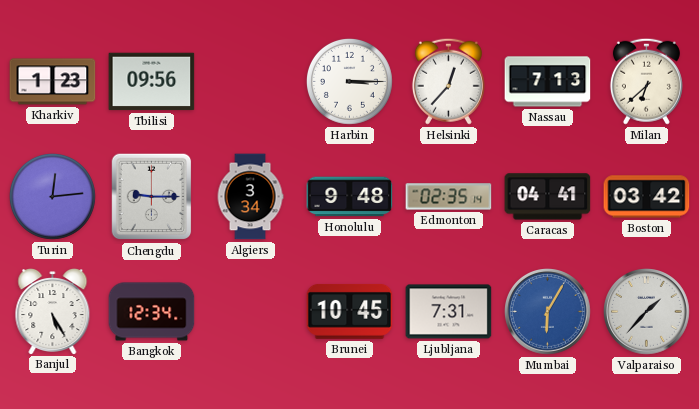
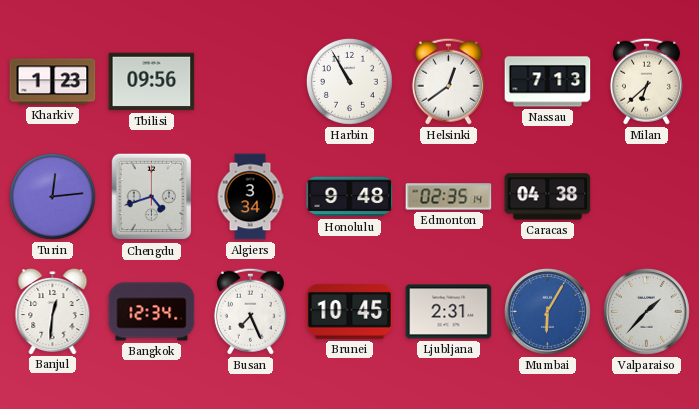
Harbin: 3:15 -> 10:55
Helsinki: 12:37 -> 12:39
Chengdu: 9:15 -> 4:42
Caracas: 04:41 -> 04:38
Boston: 03:42 -> none
Banjul: 5:25 -> 12:31
Busan: none -> 7:26
Ljubljana: 7:31 -> 2:31
